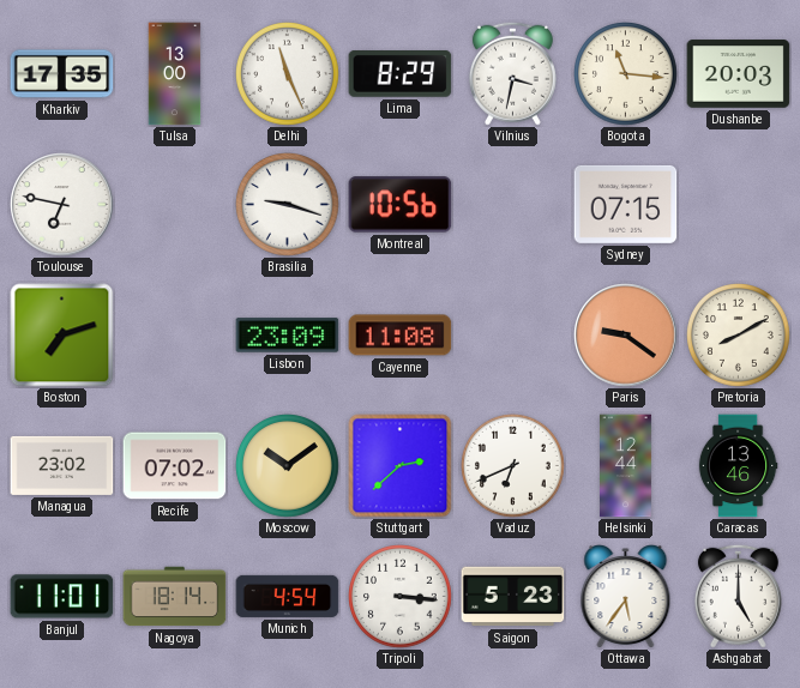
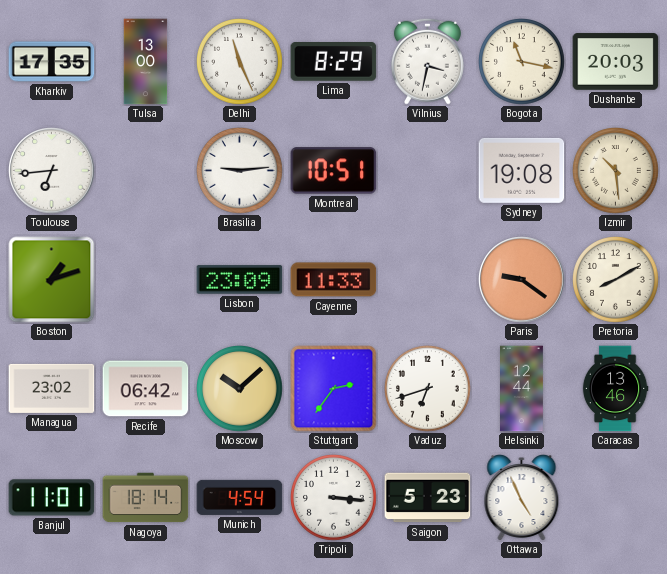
Bogota: 11:16 -> 11:17
Toulouse: 6:47 -> 6:44
Brasilia: 9:18 -> 9:14
Montreal: 10:56 -> 10:51
Sydney: 07:15 -> 19:08
Izmir: none -> 10:29
Boston: 7:12 -> 1:12
Cayenne: 11:08 -> 11:33
Recife: 07:02 -> 06:42
Moscow: 10:09 -> 10:08
Stuttgart: 2:38 -> 2:36
Vaduz: 6:41 -> 6:42
Ottawa: 5:36 -> 4:56
Ashgabat: 5:00 -> none
